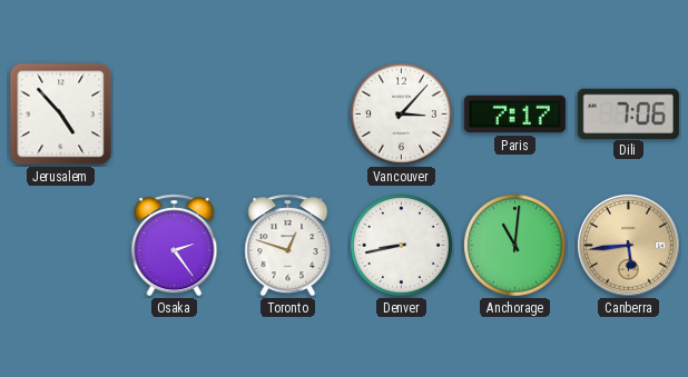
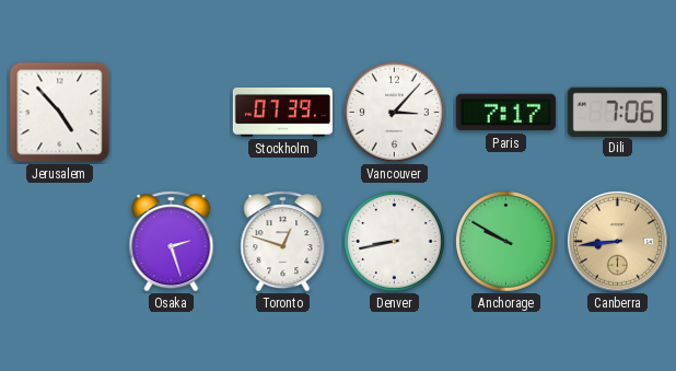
Stockholm: none -> 07:39
Osaka: 2:24 -> 2:27
Anchorage: 11:01 -> 9:50
Canberra: 5:44 -> 8:44
